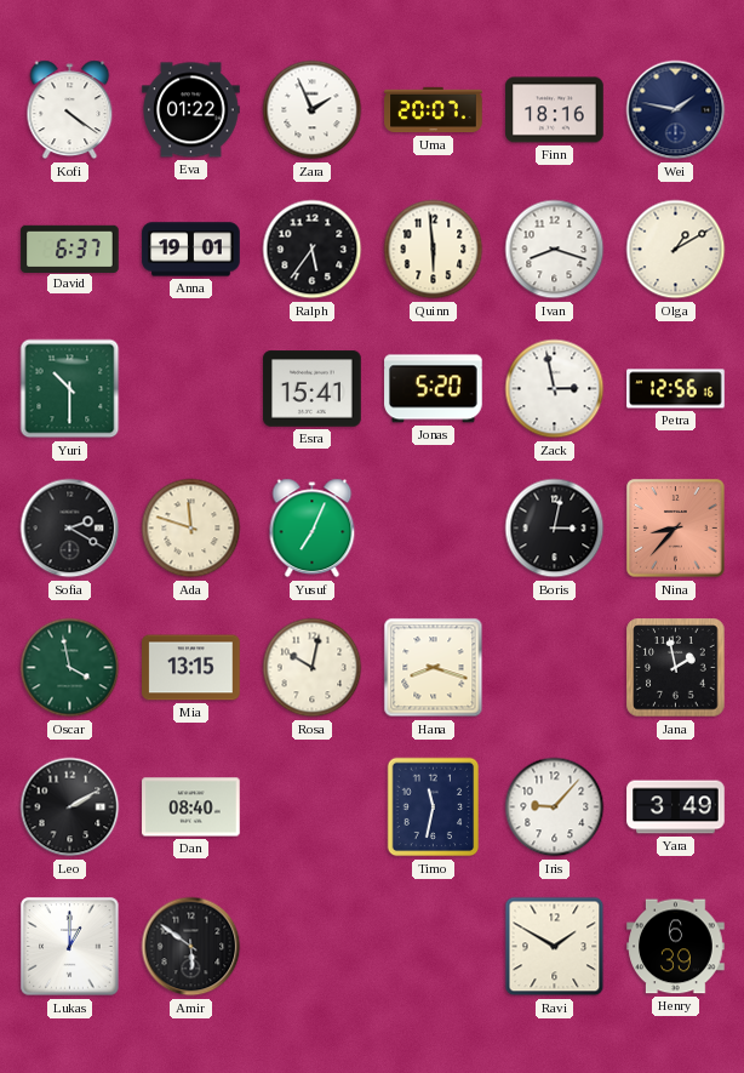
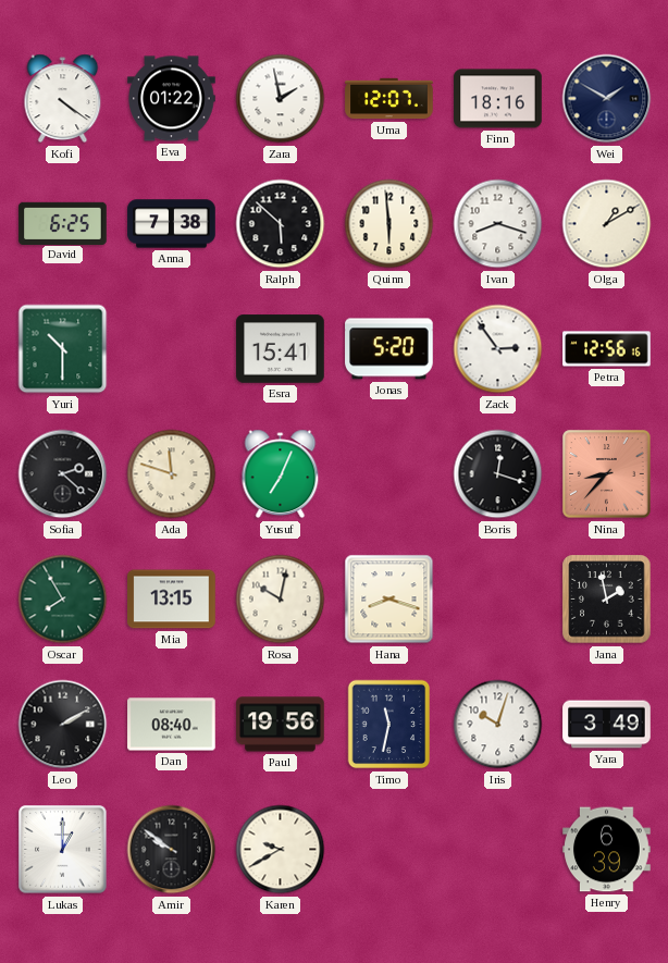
Zara: 1:56 -> 1:58
Uma: 20:07 -> 12:07
Wei: 1:47 -> 1:50
David: 6:37 -> 6:25
Anna: 19:01 -> 7:38
Ralph: 5:36 -> 5:52
Zack: 2:58 -> 2:54
Sofia: 2:20 -> 2:22
Boris: 3:02 -> 12:18
Oscar: 3:58 -> 7:55
Paul: none -> 19:56
Iris: 9:07 -> 10:03
Amir: 5:51 -> 9:51
Karen: none -> 9:40
Ravi: 1:50 -> none
